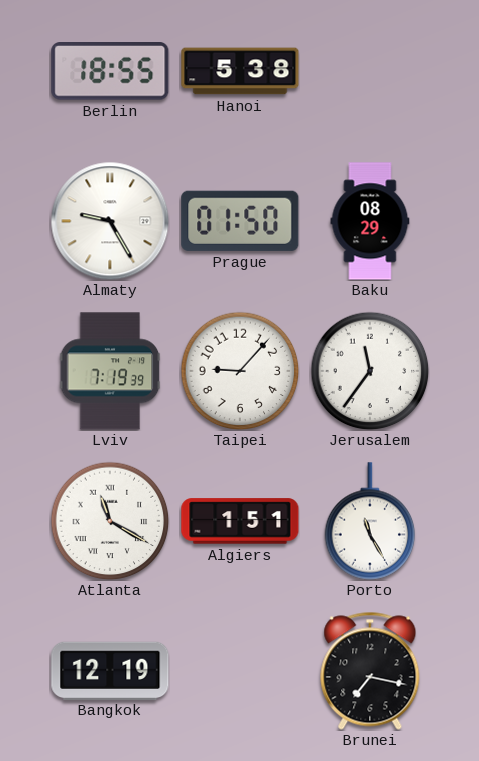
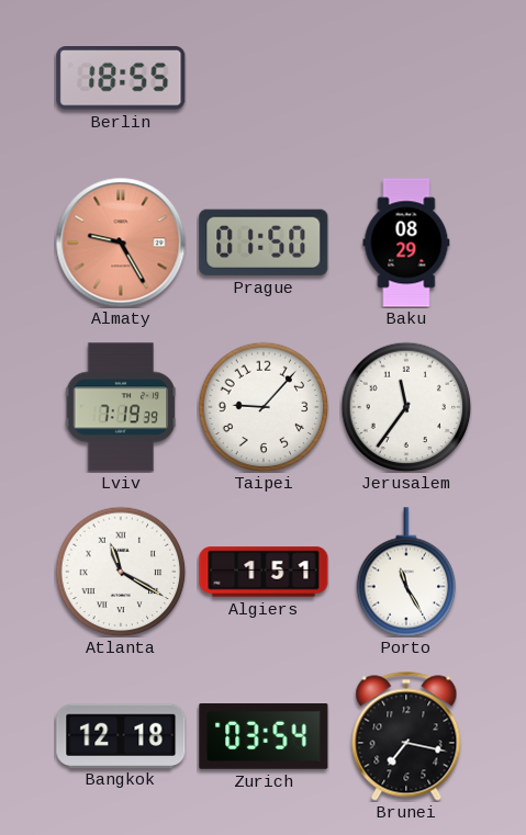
Hanoi: 5:38 -> none
Almaty dial: white -> salmon
Bangkok: 12:19 -> 12:18
Zurich: none -> 03:54
